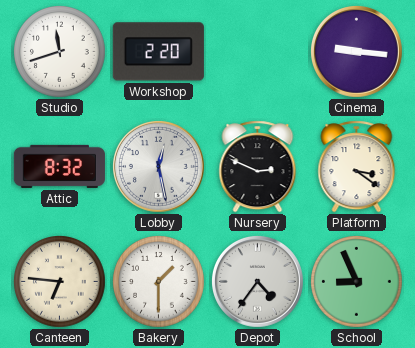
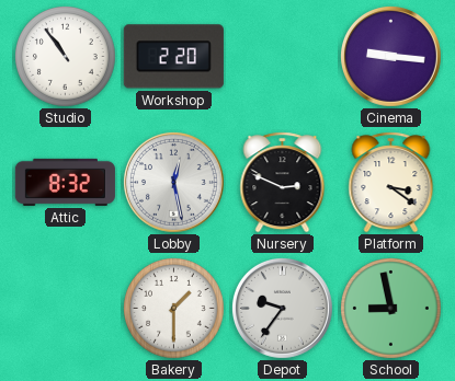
Studio: 11:42 -> 10:54
Canteen: 6:46 -> none
Depot: 4:36 -> 9:36
School: 8:56 -> 8:58
